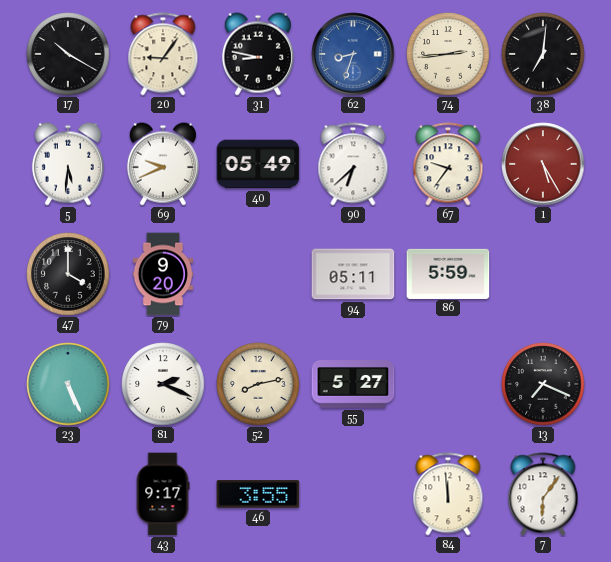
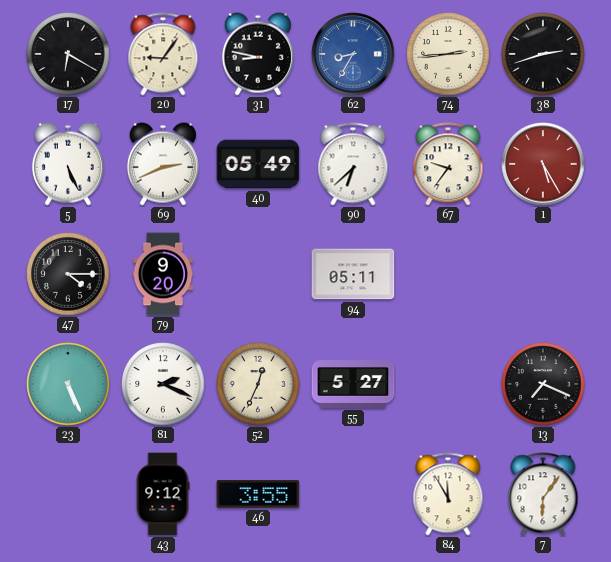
17: 10:20 -> 6:20
62: 8:33 -> 8:35
38: 7:01 -> 2:42
5: 5:31 -> 5:26
69: 9:41 -> 2:41
47: 4:00 -> 4:15
86: 5:59 -> none
52: 8:13 -> 12:34
43: 9:17 -> 9:12
84: 11:59 -> 11:55
